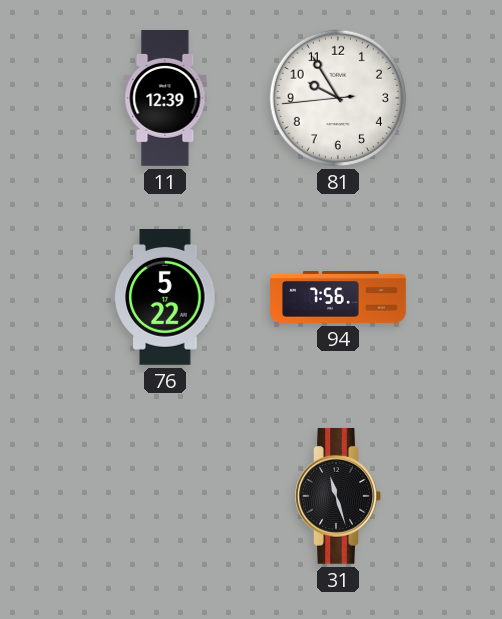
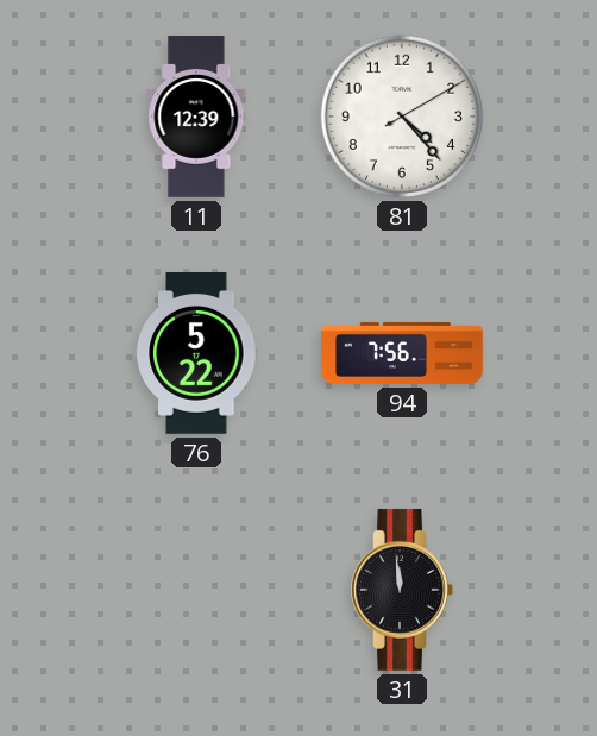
81: 9:54 -> 4:23
31: 11:27 -> 11:59
